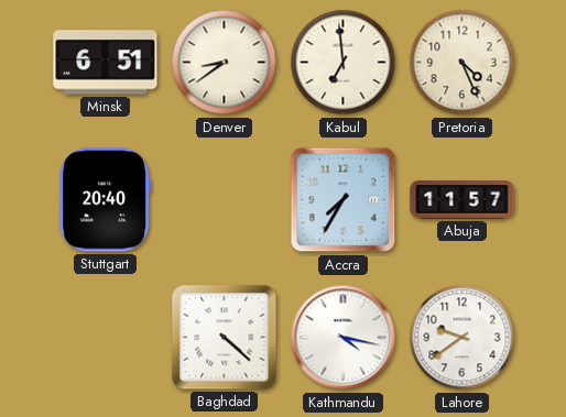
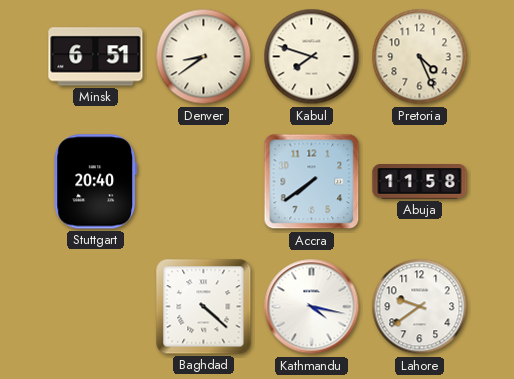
Kabul: 6:59 -> 7:48
Accra: 7:35 -> 7:39
Abuja: 11:57 -> 11:58
